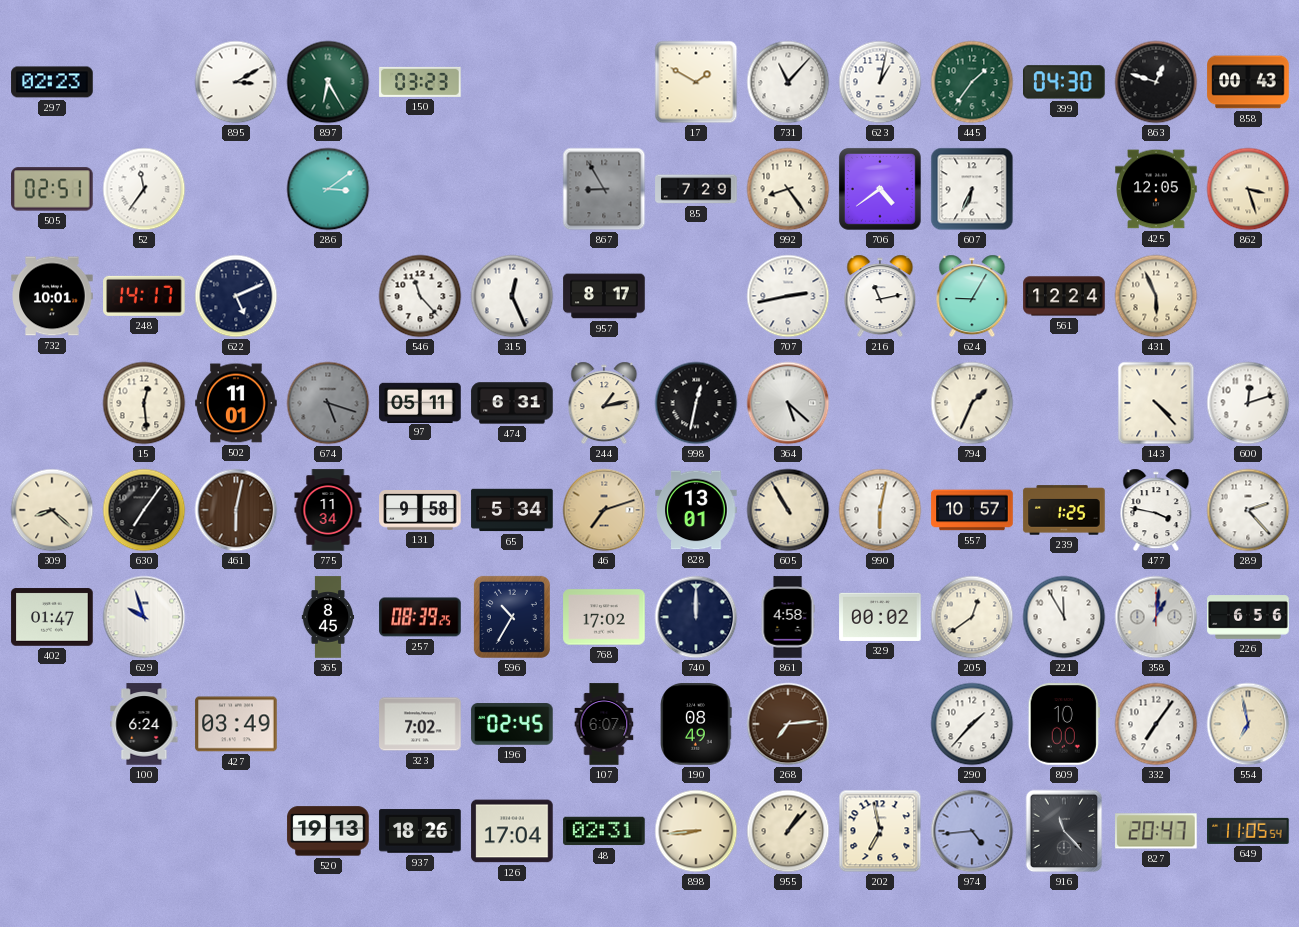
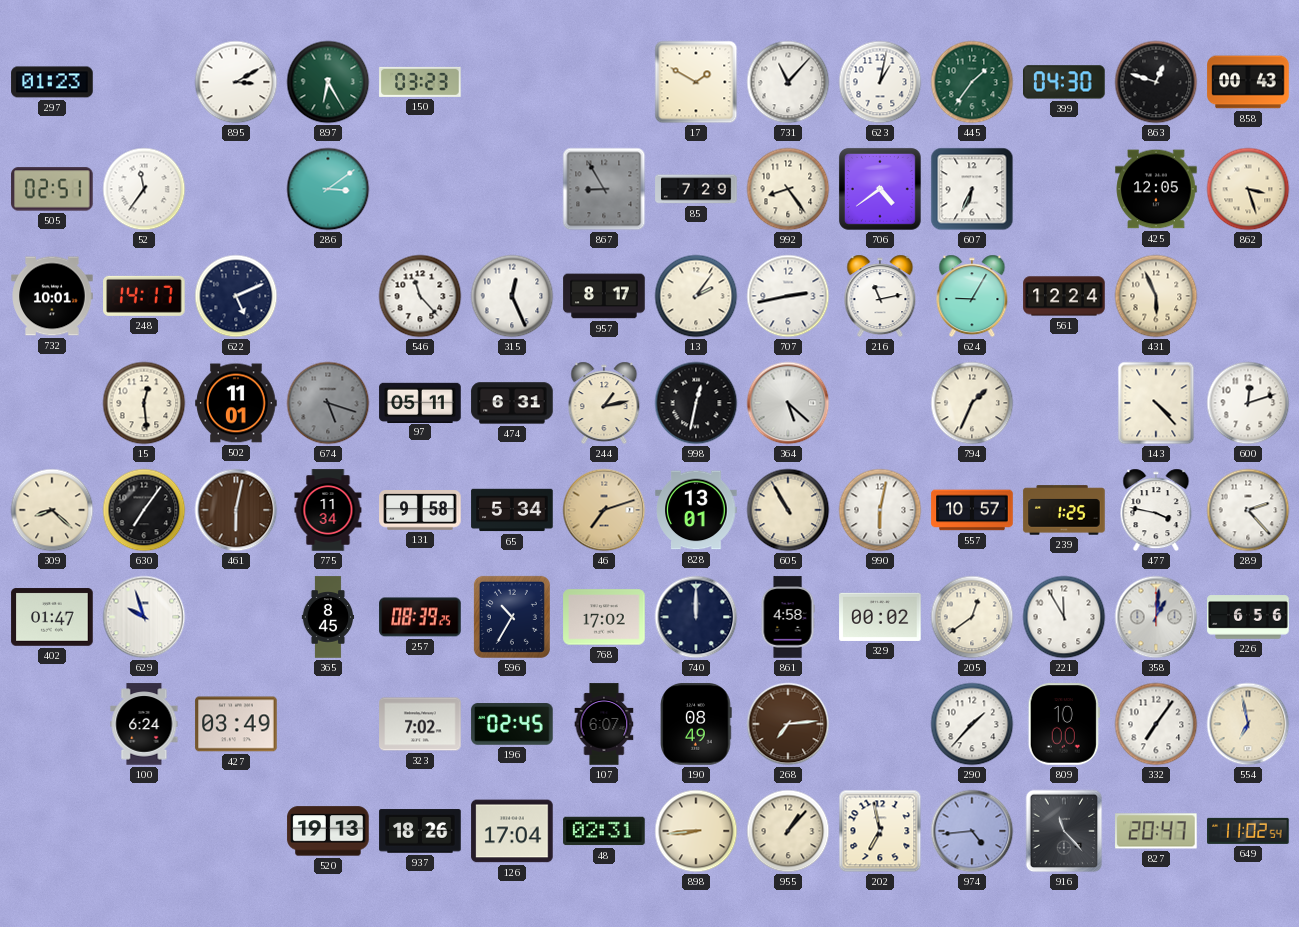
297: 02:23 -> 01:23
13: none -> 2:06
649: 11:05 -> 11:02
